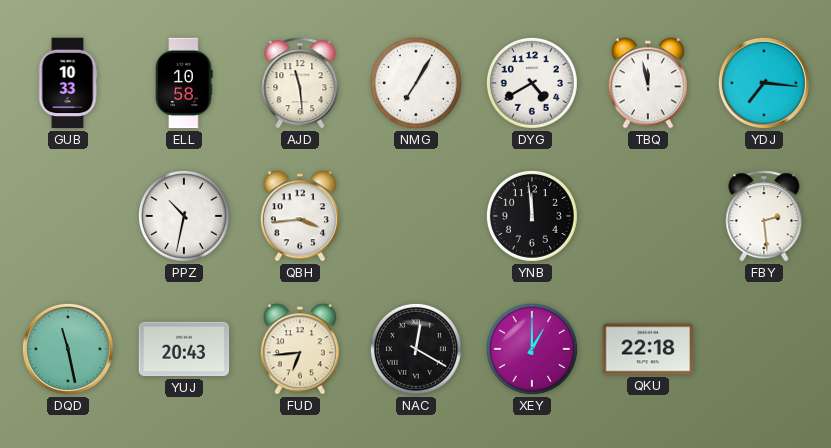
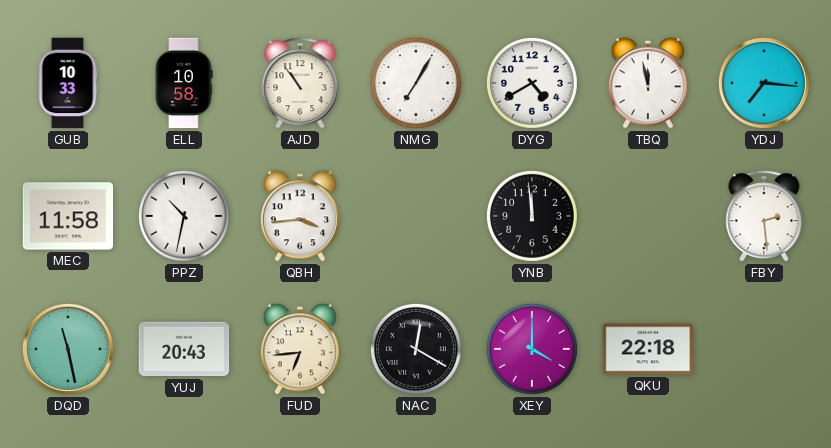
AJD: 11:29 -> 10:54
MEC: none -> 11:58
XEY: 1:00 -> 4:00
